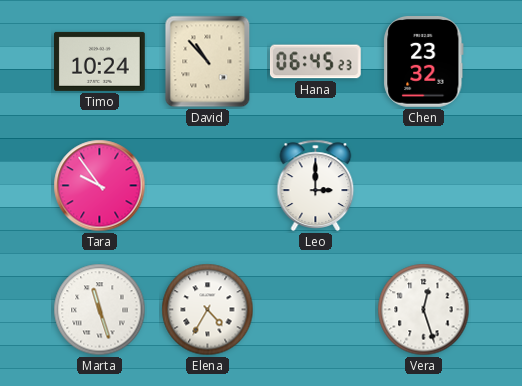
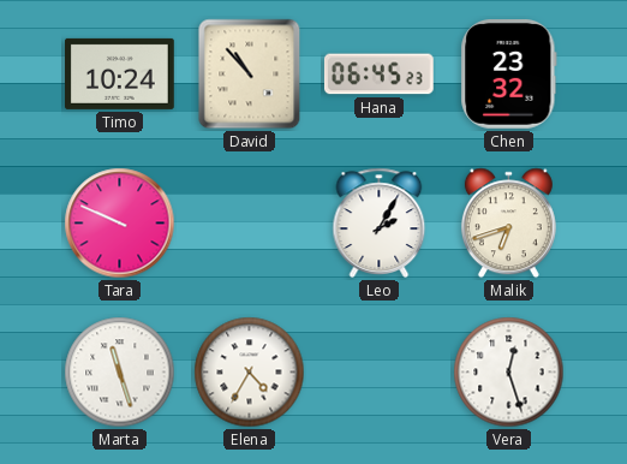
Tara: 9:54 -> 9:49
Leo: 3:00 -> 2:05
Malik: none -> 6:42
